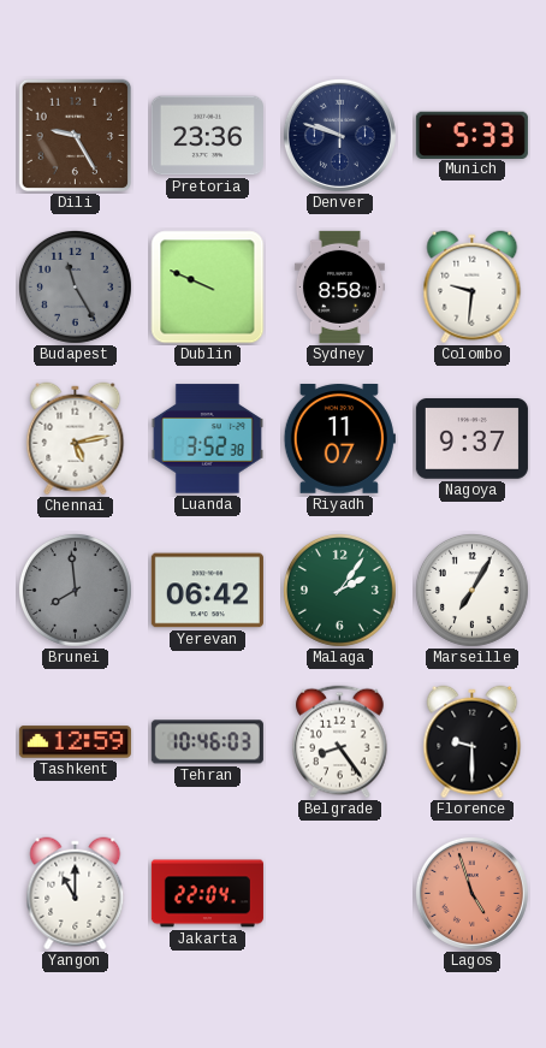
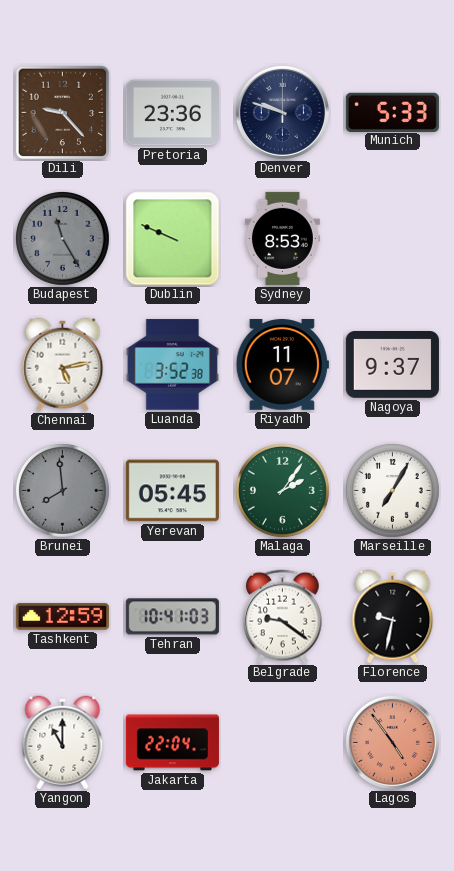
Dili: 9:25 -> 9:23
Sydney: 8:58 -> 8:53
Colombo: 9:31 -> none
Yerevan: 06:42 -> 05:45
Tehran: 10:46 -> 10:41
Belgrade: 8:24 -> 9:21
Florence: 9:30 -> 9:32
Lagos: 4:57 -> 4:54
